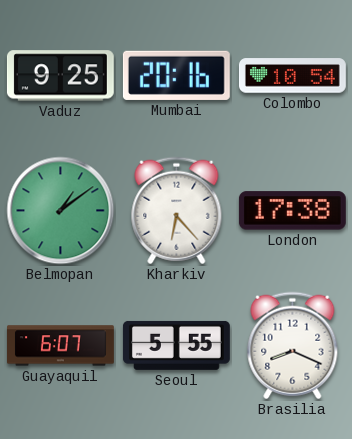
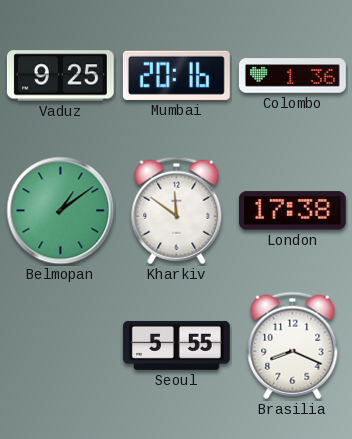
Colombo: 10:54 -> 1:36
Kharkiv: 6:23 -> 11:51
Guayaquil: 6:07 -> none
